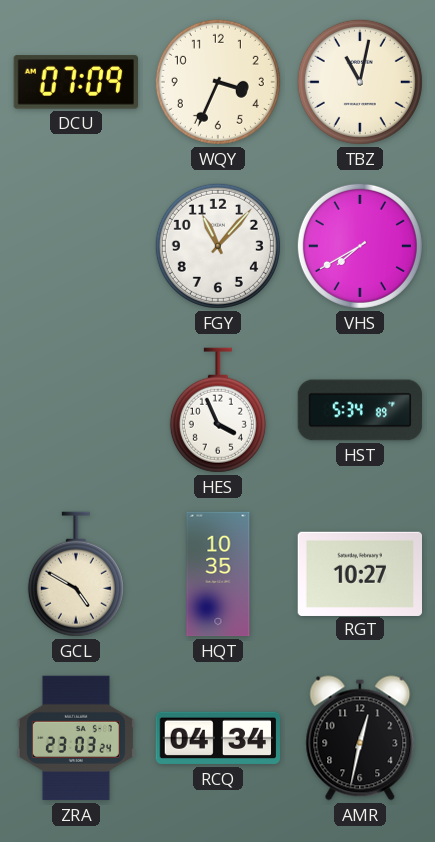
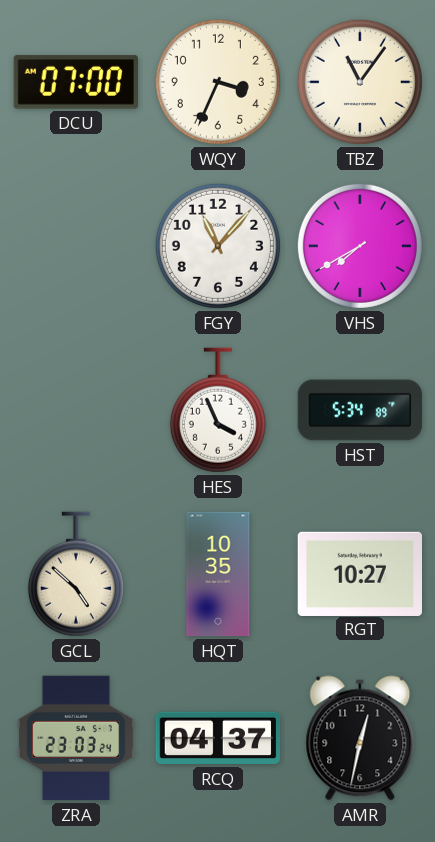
DCU: 07:09 -> 07:00
TBZ: 11:02 -> 11:06
GCL: 4:50 -> 4:52
RCQ: 04:34 -> 04:37
